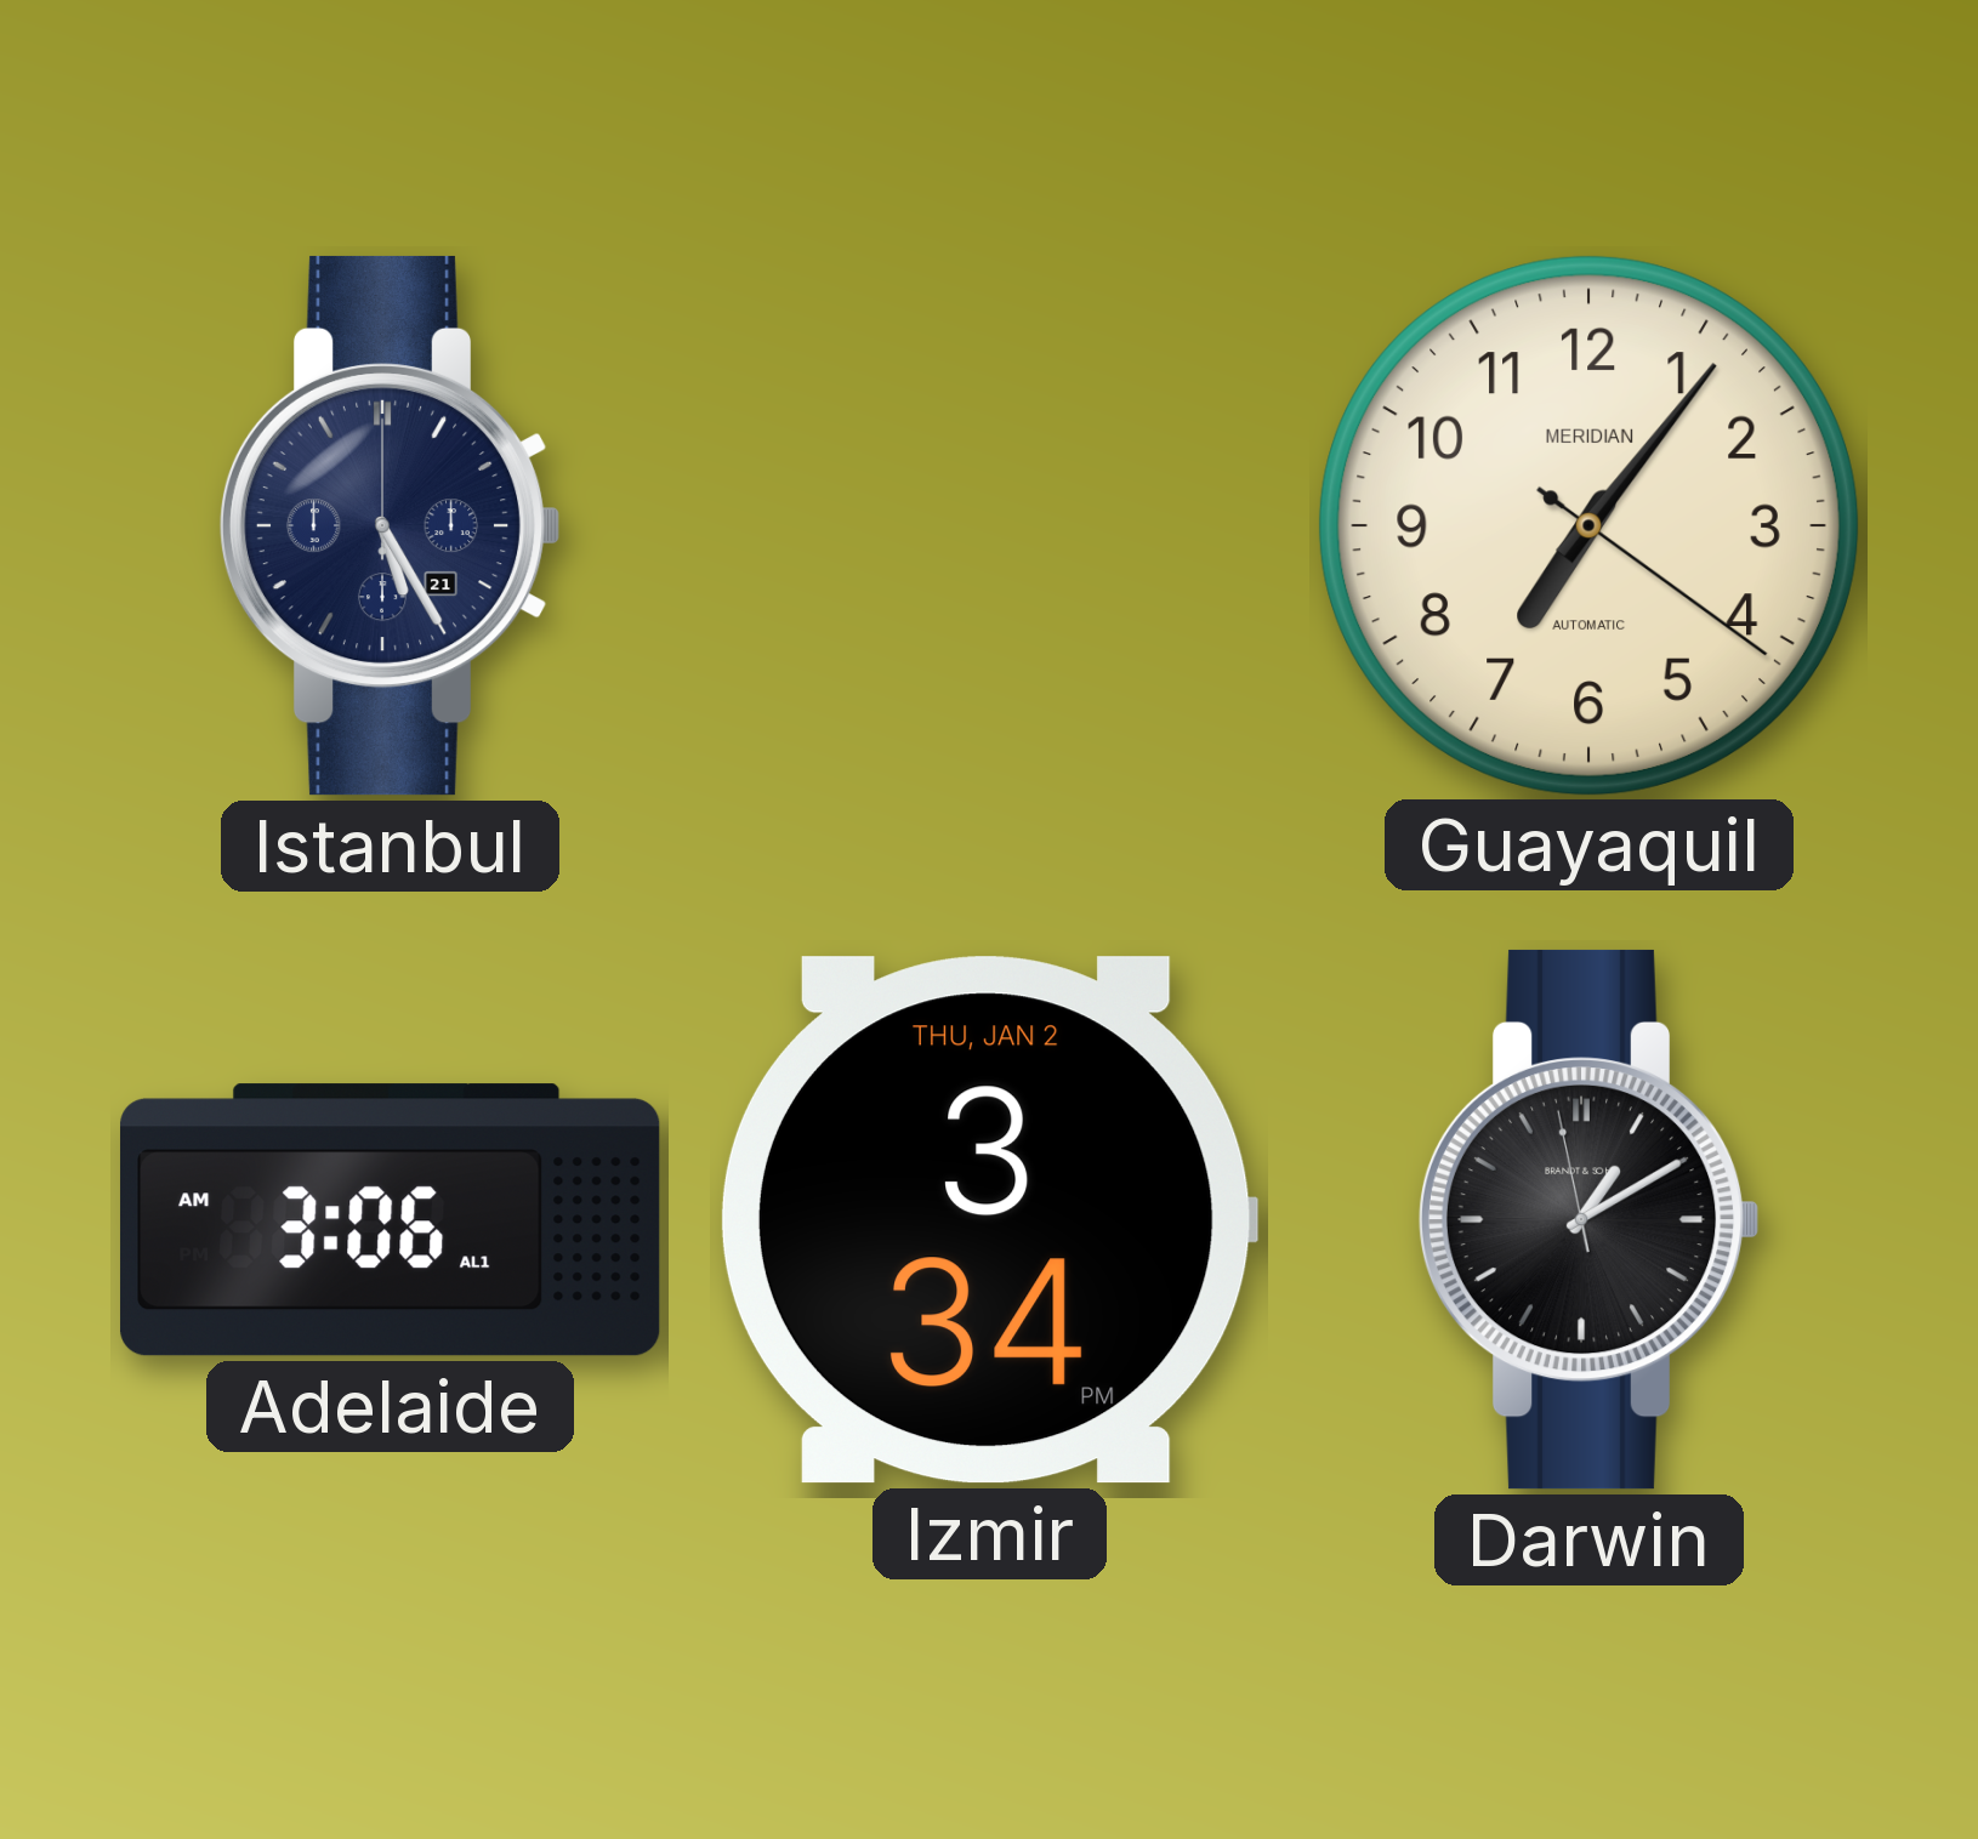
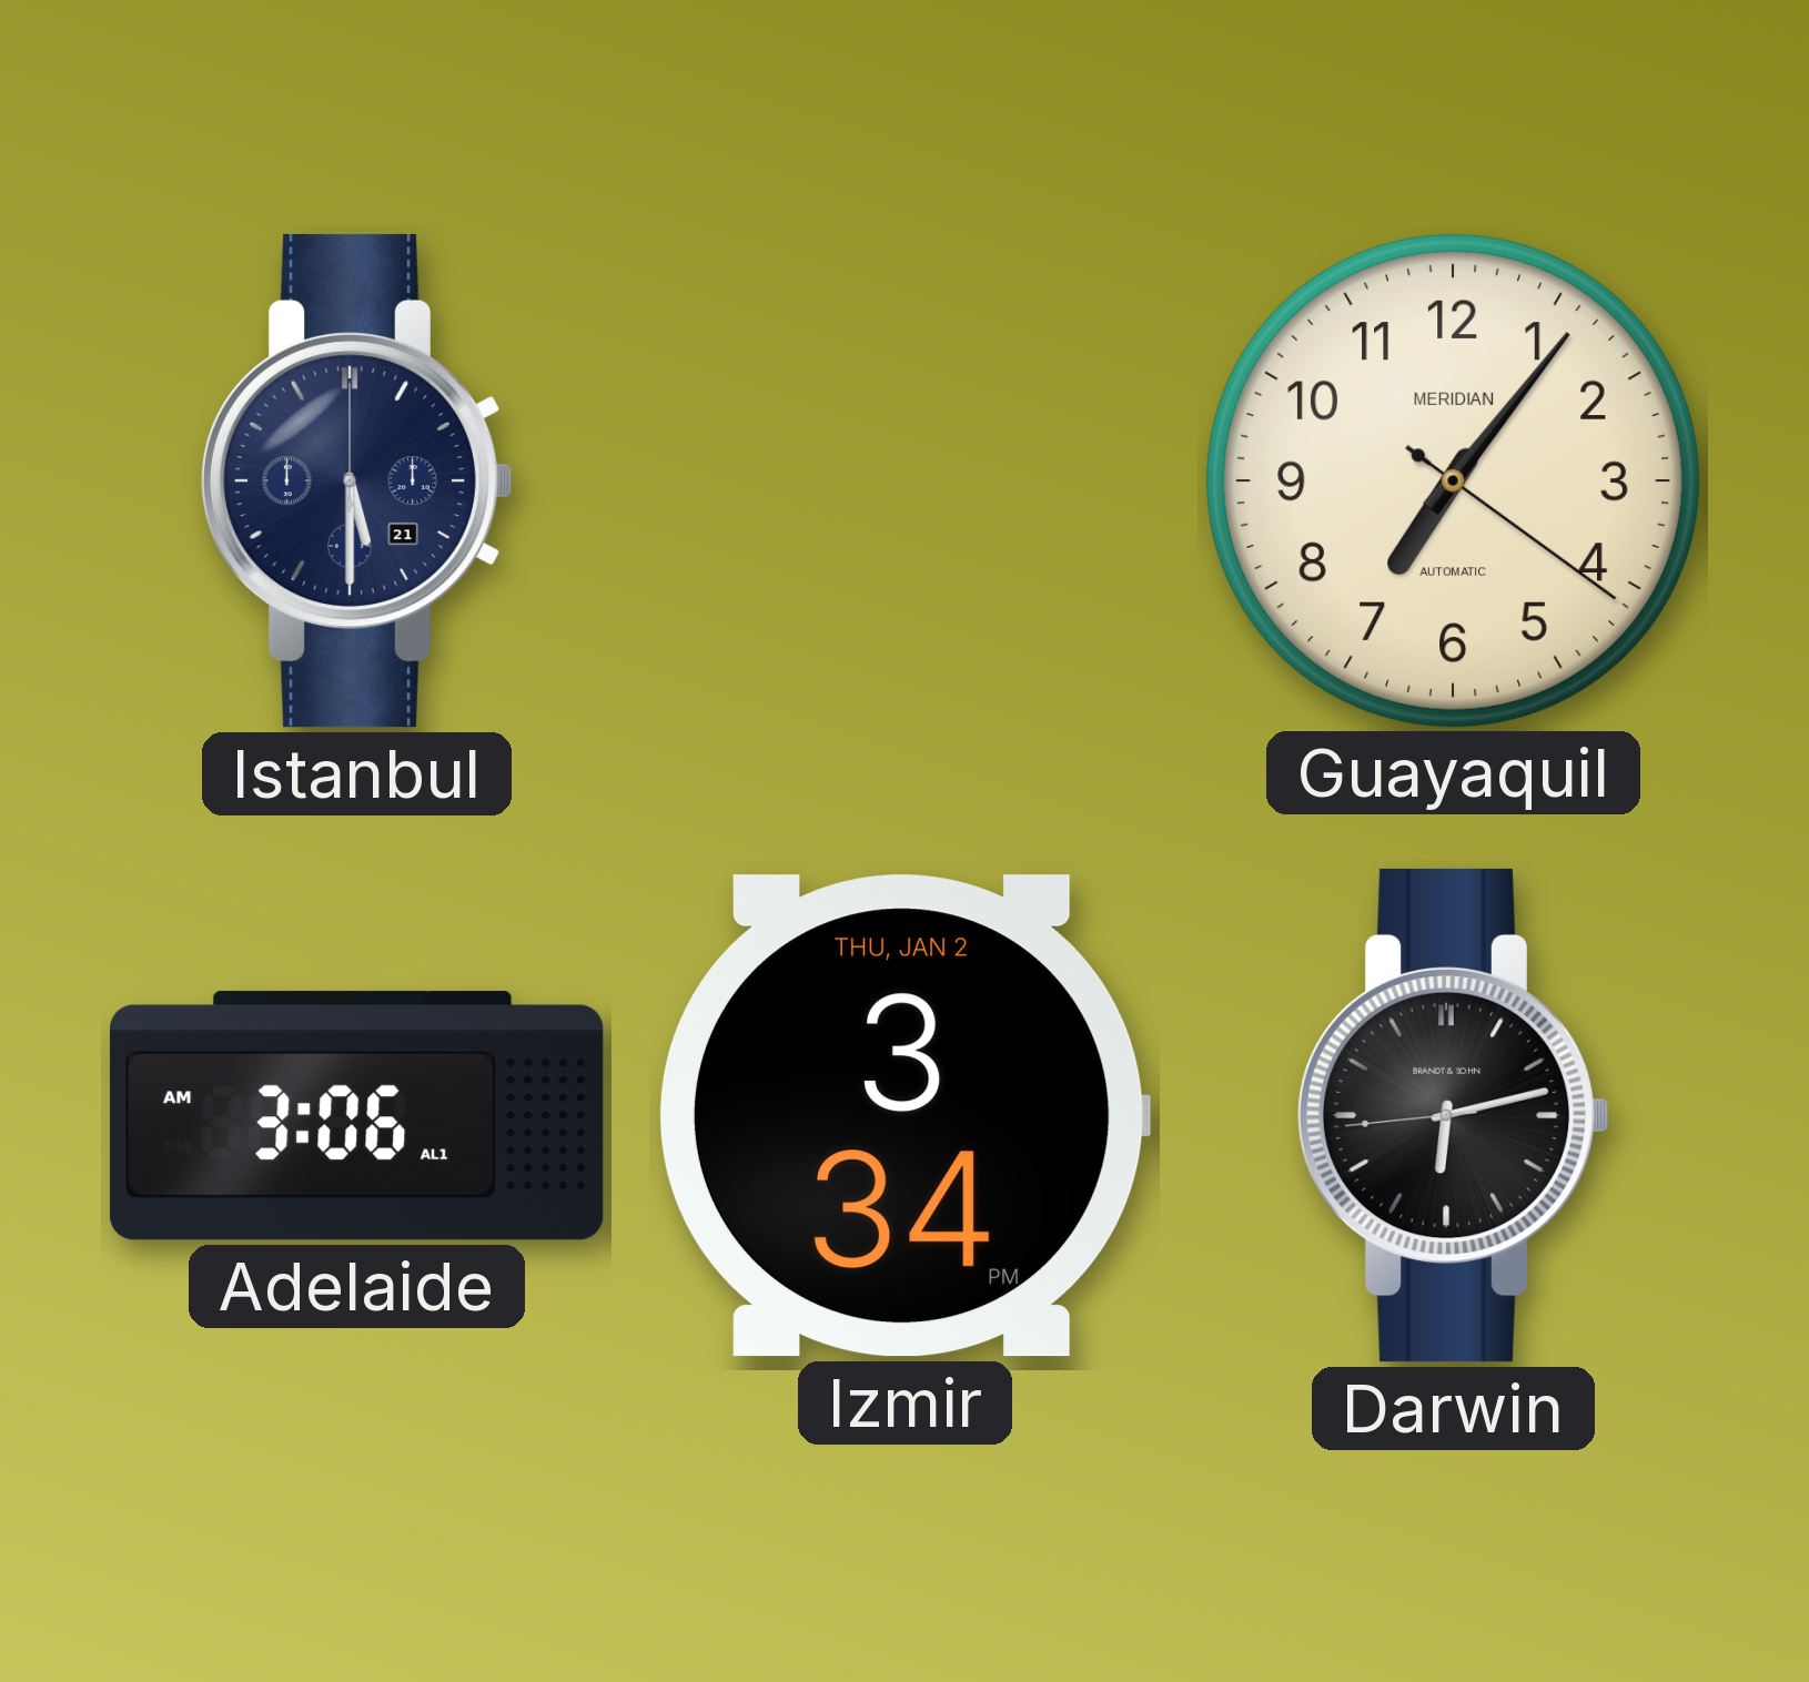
Istanbul: 5:25 -> 5:30
Darwin: 1:09 -> 6:12
